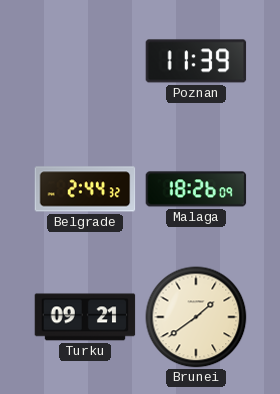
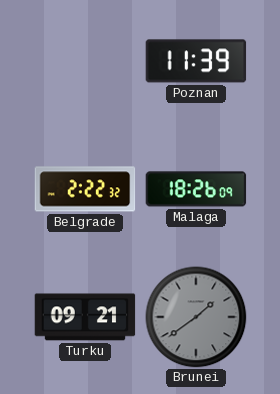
Belgrade: 2:44 -> 2:22
Brunei dial: cream -> grey
